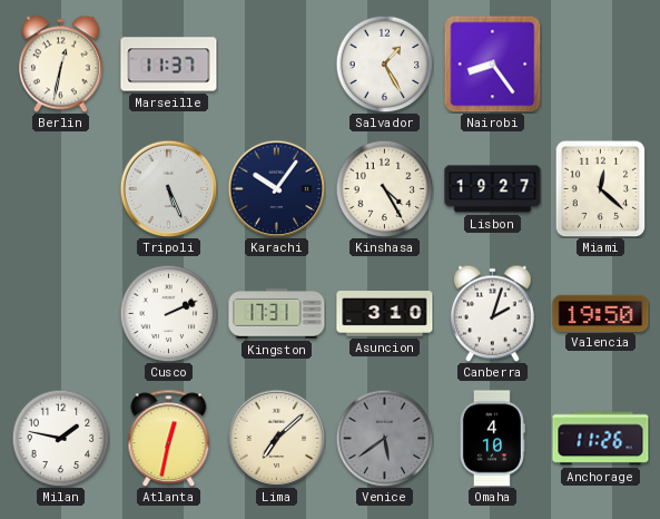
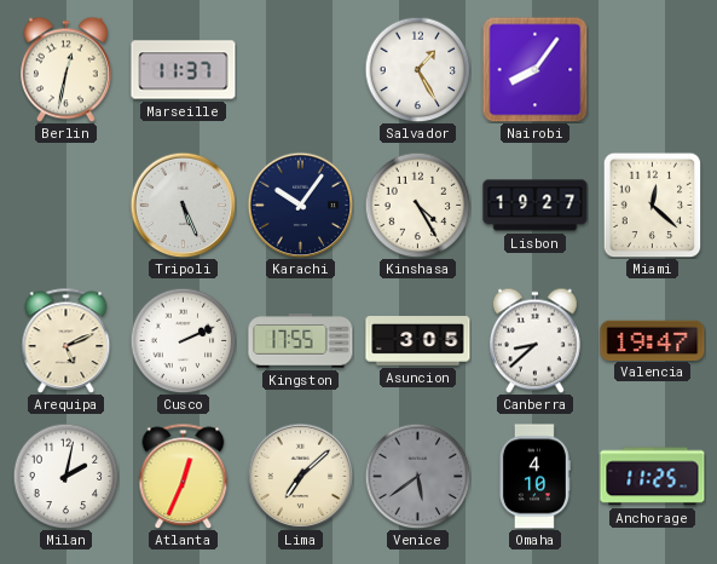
Nairobi: 8:24 -> 8:06
Arequipa: none -> 5:11
Kingston: 17:31 -> 17:55
Asuncion: 3:10 -> 3:05
Canberra: 2:03 -> 8:38
Valencia: 19:50 -> 19:47
Milan: 1:47 -> 2:02
Atlanta: 12:32 -> 12:34
Anchorage: 11:26 -> 11:25
